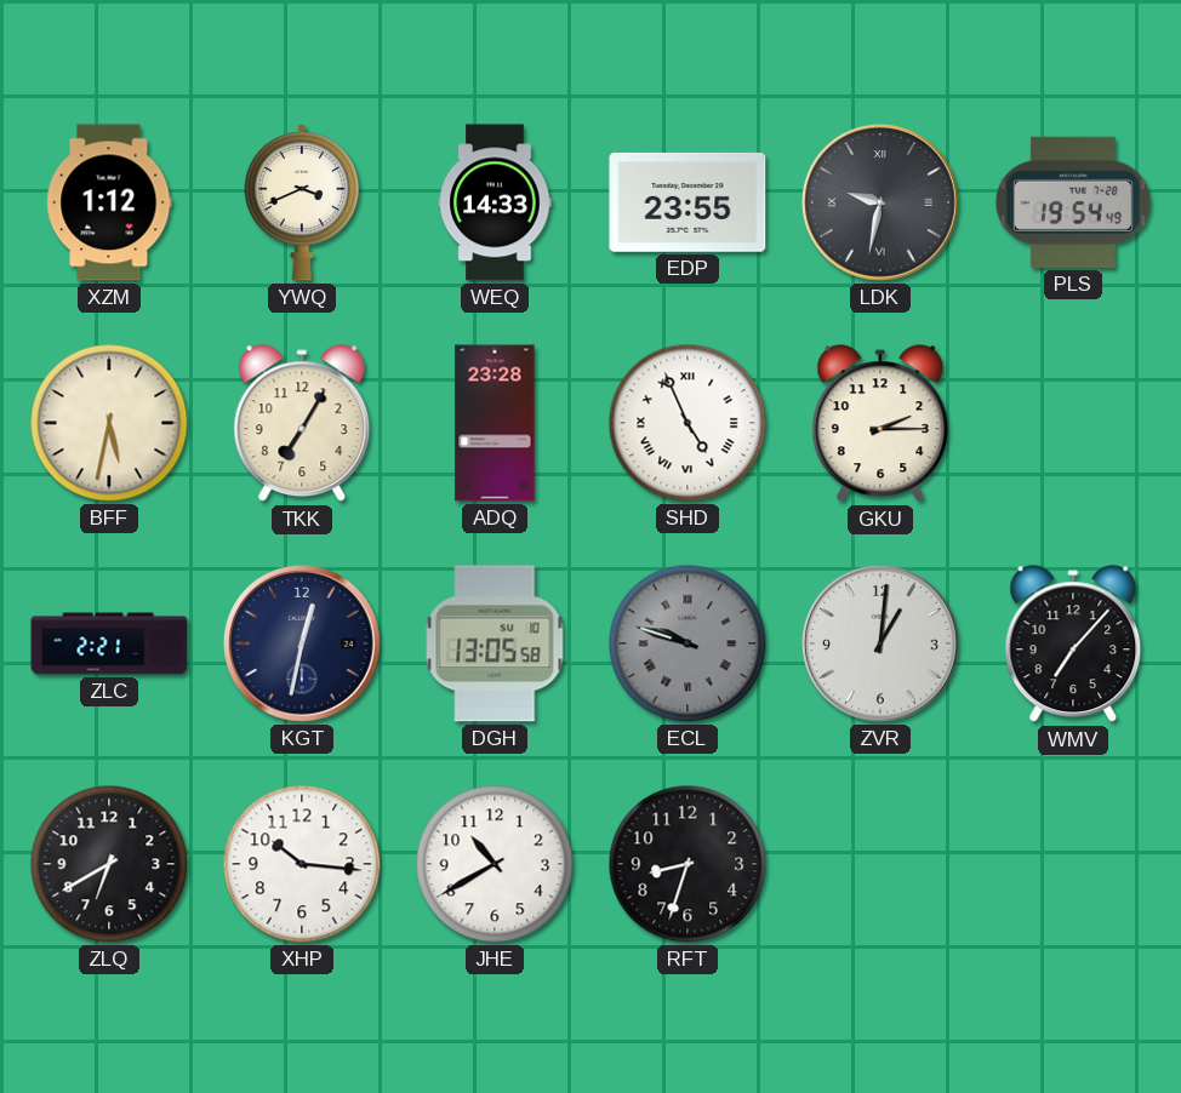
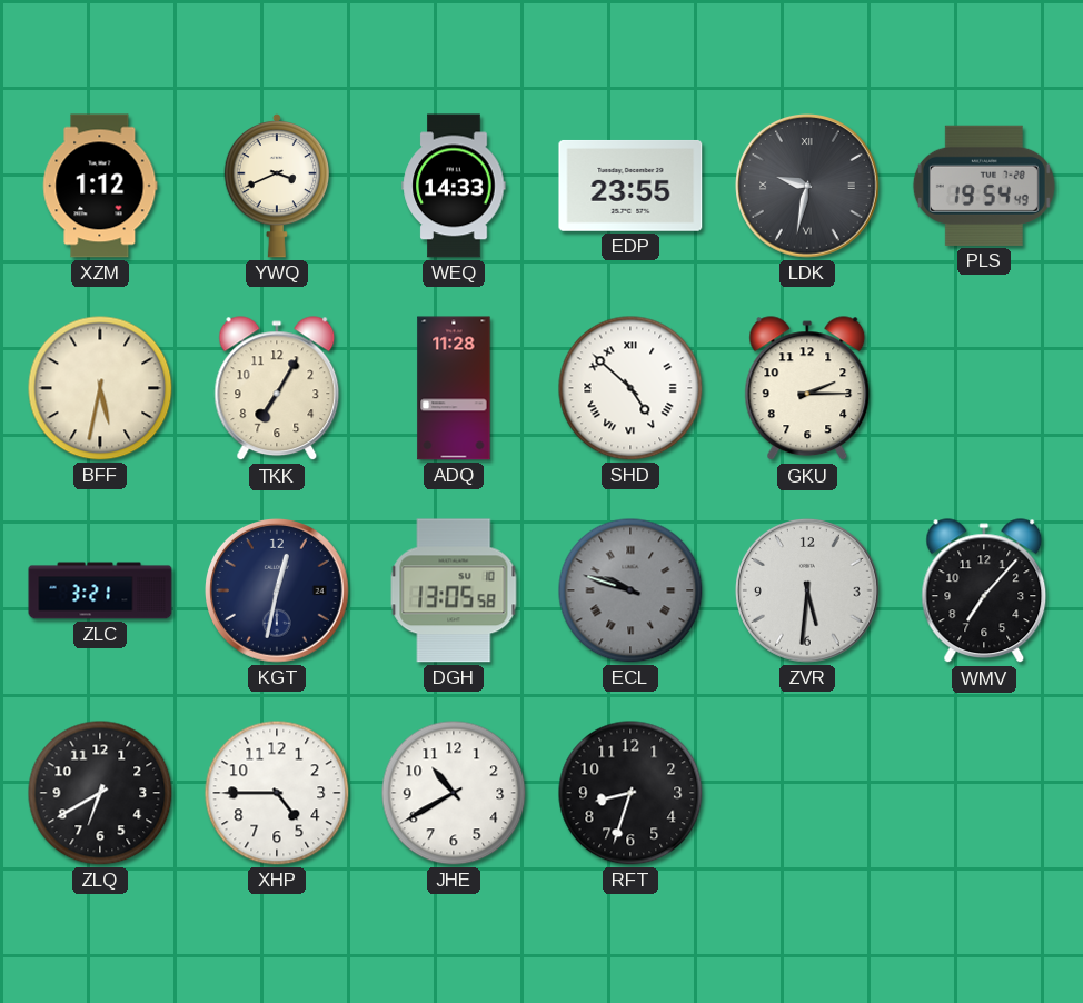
ADQ: 23:28 -> 11:28
SHD: 4:56 -> 4:52
ZLC: 2:21 -> 3:21
ZVR: 1:01 -> 5:31
XHP: 10:16 -> 4:45
